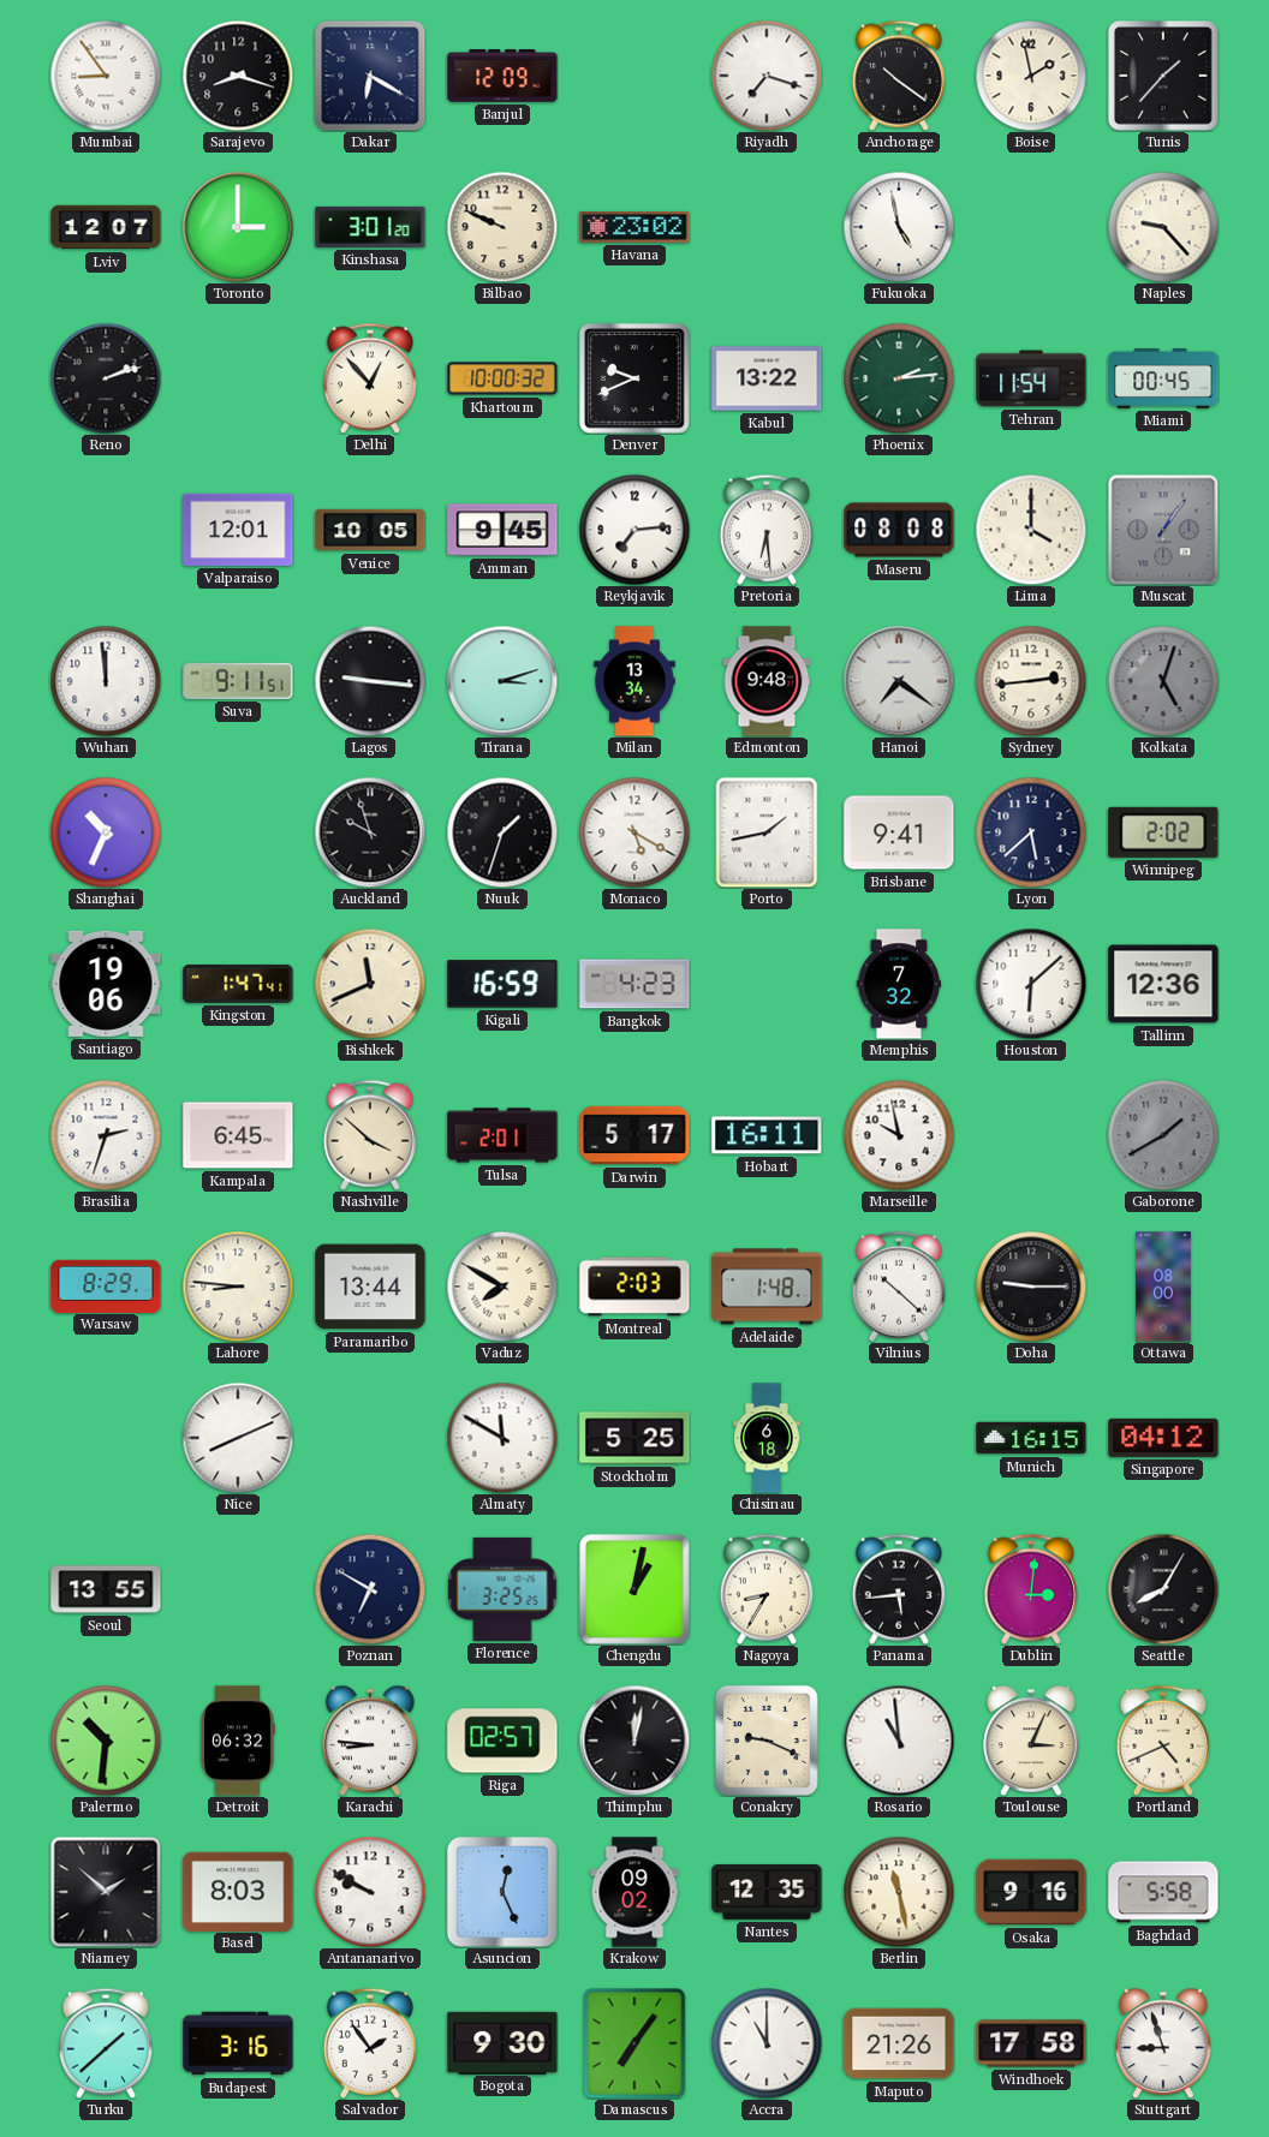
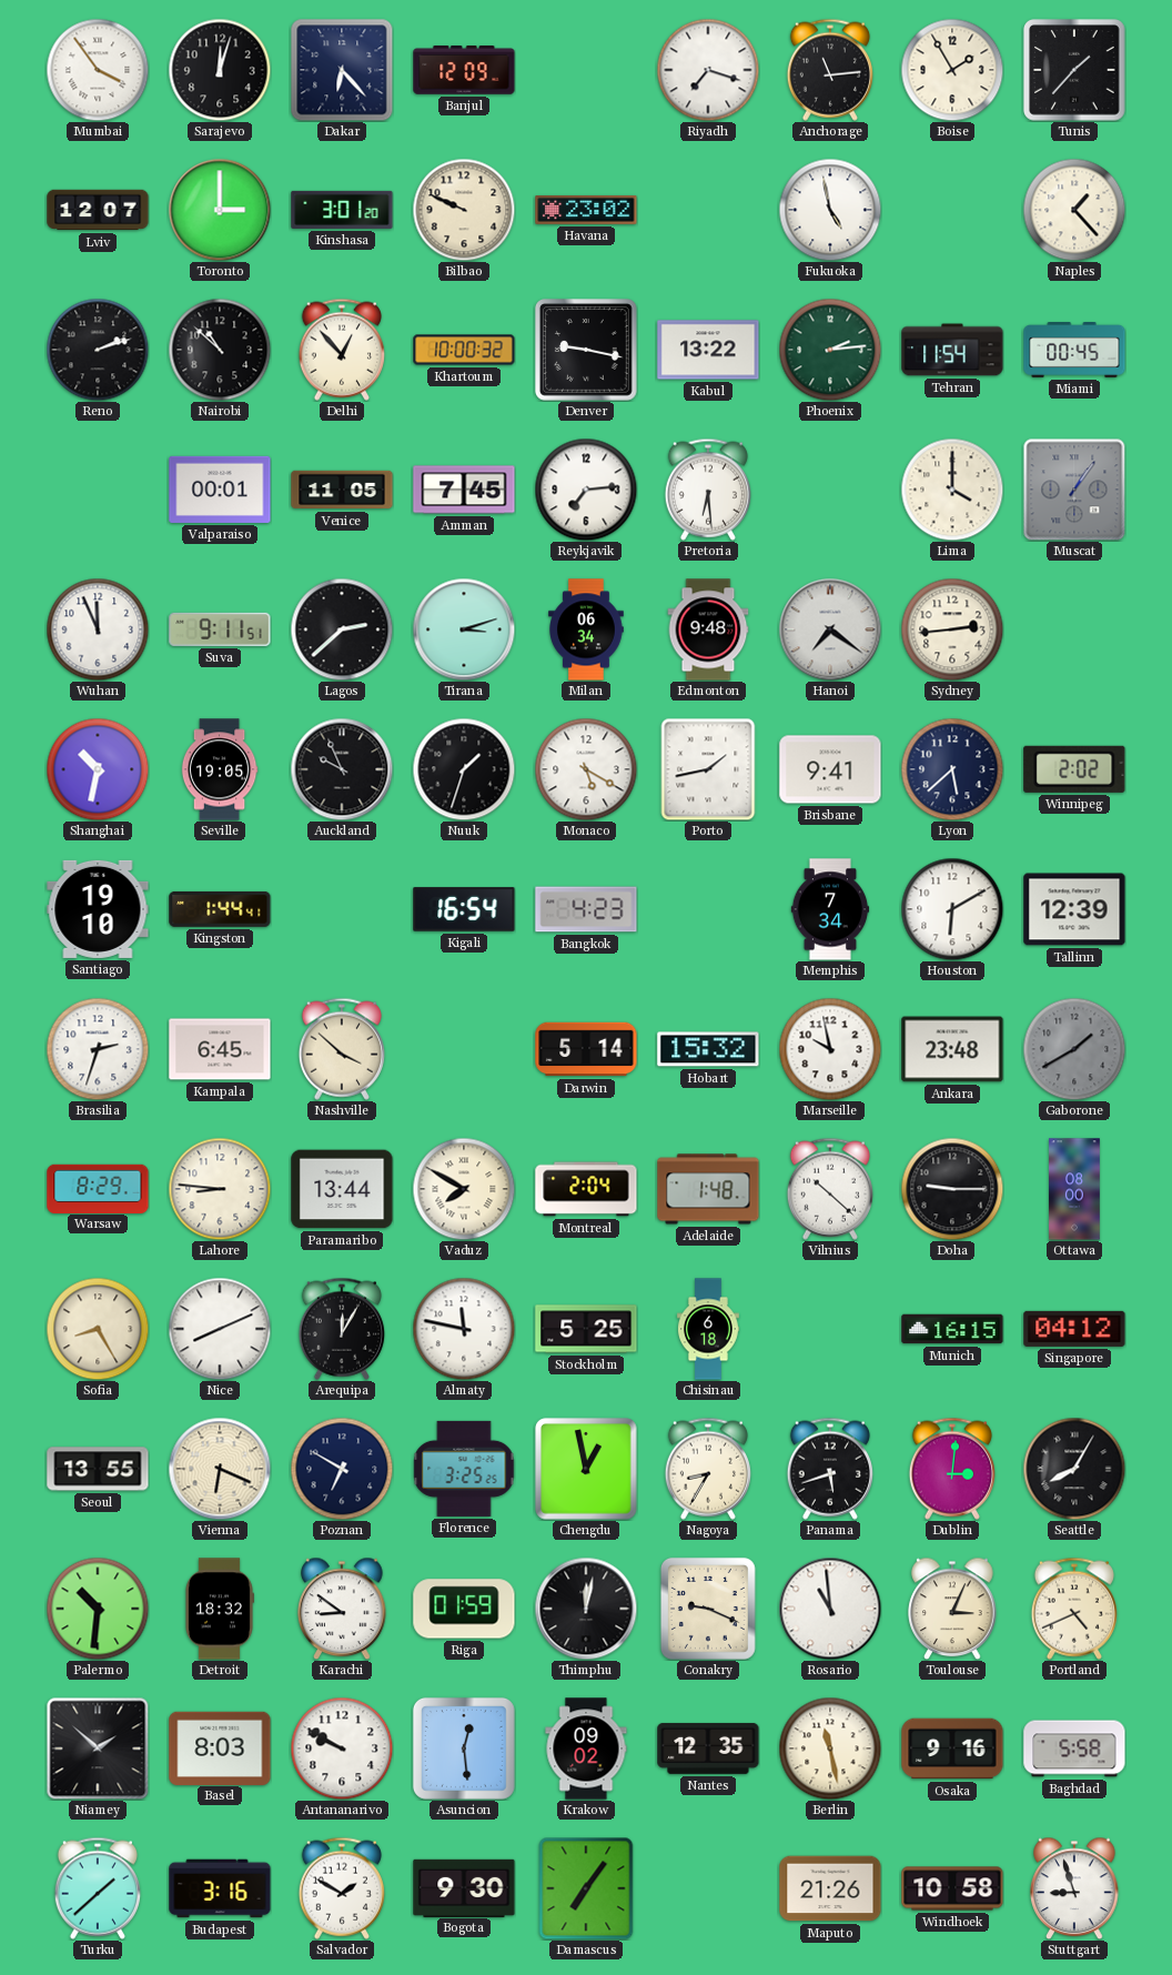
Mumbai: 8:54 -> 3:54
Sarajevo: 8:18 -> 12:03
Dakar: 6:20 -> 6:23
Anchorage: 10:21 -> 11:14
Boise: 1:58 -> 1:55
Naples: 9:23 -> 1:23
Nairobi: none -> 10:52
Denver: 9:41 -> 9:17
Valparaiso: 12:01 -> 00:01
Venice: 10:05 -> 11:05
Amman: 9:45 -> 7:45
Maseru: 08:08 -> none
Wuhan: 11:59 -> 11:56
Lagos: 9:16 -> 2:38
Milan: 13:34 -> 06:34
Kolkata: 5:03 -> none
Shanghai: 10:34 -> 10:32
Seville: none -> 19:05
Auckland: 9:57 -> 9:56
Santiago: 19:06 -> 19:10
Kingston: 1:47 -> 1:44
Bishkek: 11:41 -> none
Kigali: 16:59 -> 16:54
Memphis: 7:32 -> 7:34
Houston: 6:08 -> 6:10
Tallinn: 12:36 -> 12:39
Tulsa: 2:01 -> none
Darwin: 5:17 -> 5:14
Hobart: 16:11 -> 15:32
Ankara: none -> 23:48
Montreal: 2:03 -> 2:04
Sofia: none -> 8:25
Arequipa: none -> 12:05
Almaty: 11:50 -> 11:47
Vienna: none -> 6:19
Chengdu: 1:02 -> 12:58
Panama: 5:44 -> 5:42
Detroit: 06:32 -> 18:32
Karachi: 8:46 -> 8:51
Riga: 02:57 -> 01:59
Asuncion: 12:26 -> 12:29
Salvador: 1:54 -> 1:50
Accra: 11:00 -> none
Windhoek: 17:58 -> 10:58
